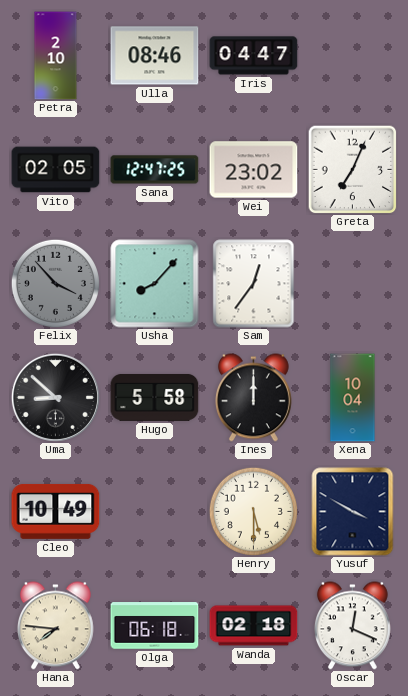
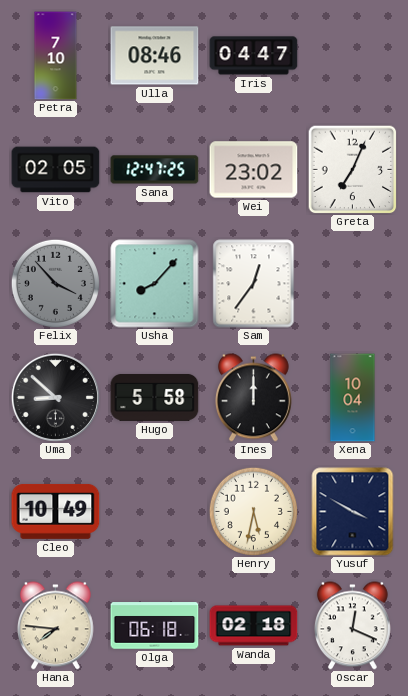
Petra: 2:10 -> 7:10
Henry: 5:30 -> 5:32
